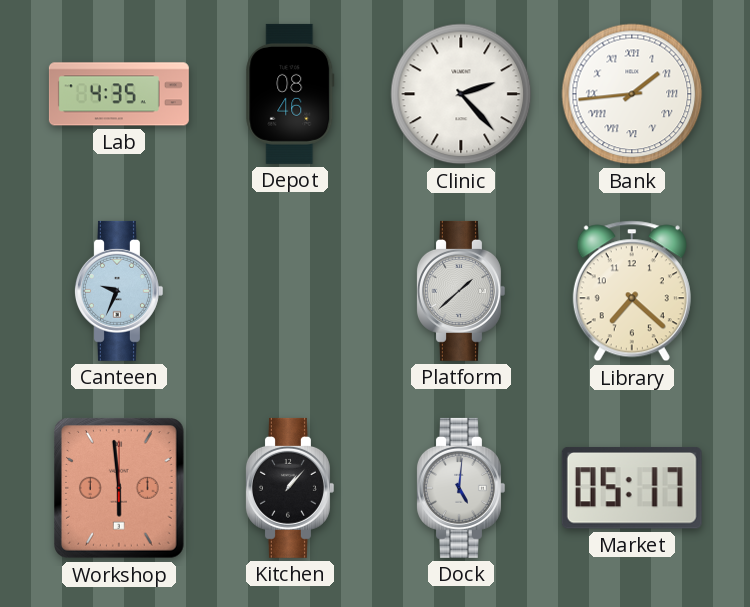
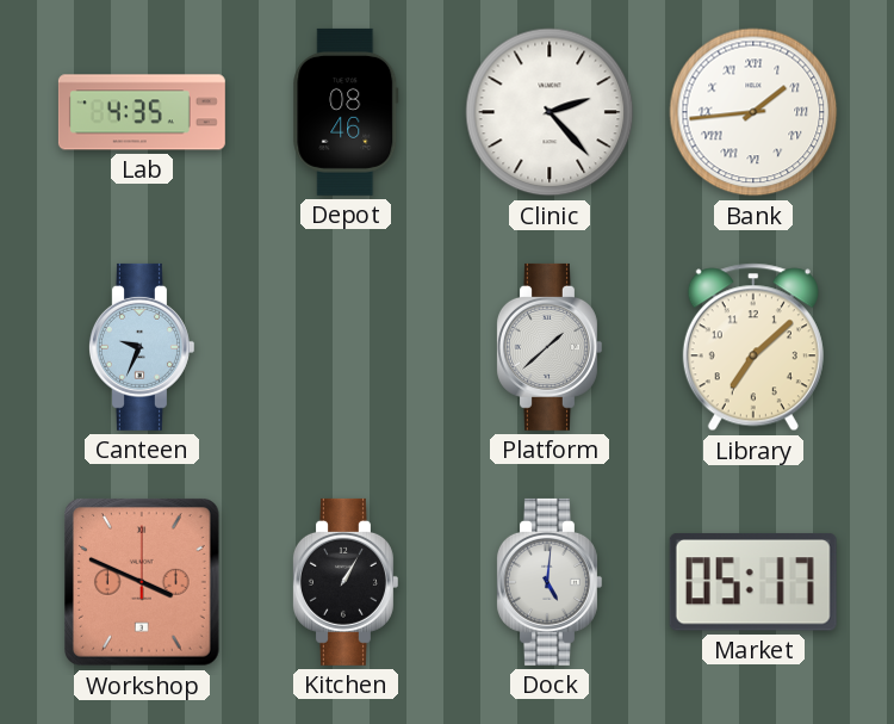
Library: 7:22 -> 7:08
Workshop: 5:59 -> 3:49
Kitchen: 1:07 -> 1:05
